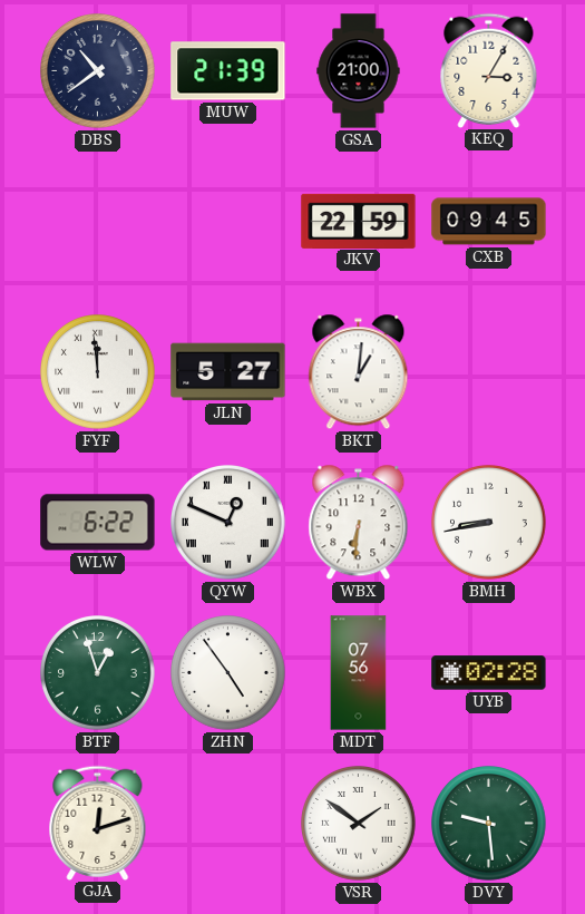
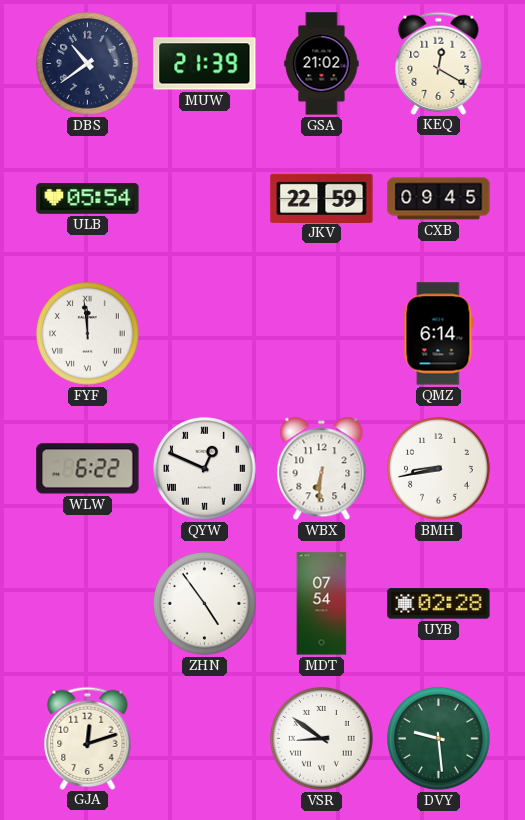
GSA: 21:00 -> 21:02
KEQ: 3:05 -> 12:20
ULB: none -> 05:54
JLN: 5:27 -> none
BKT: 1:01 -> none
QMZ: none -> 6:14
BTF: 12:57 -> none
MDT: 07:56 -> 07:54
VSR: 1:51 -> 8:51
